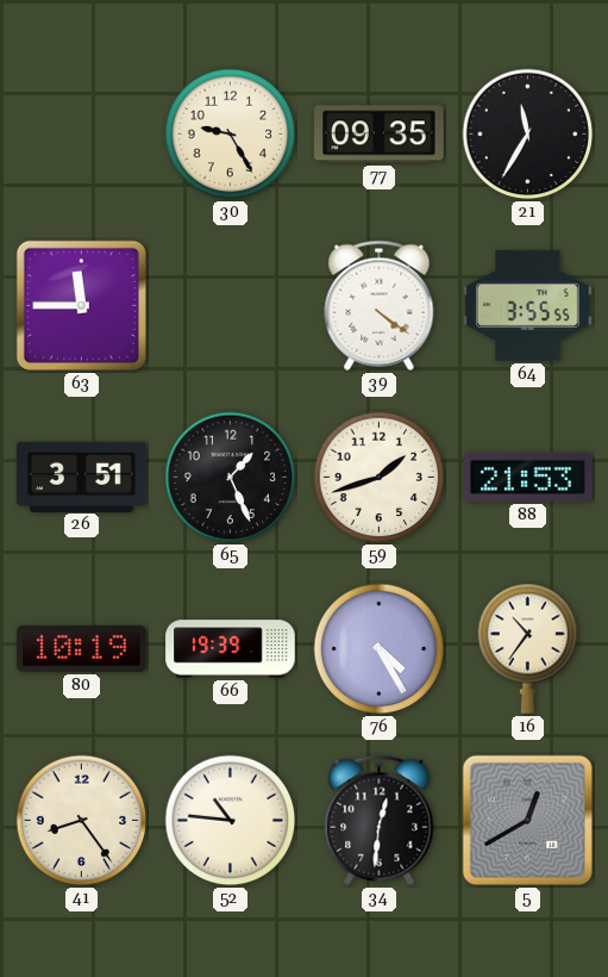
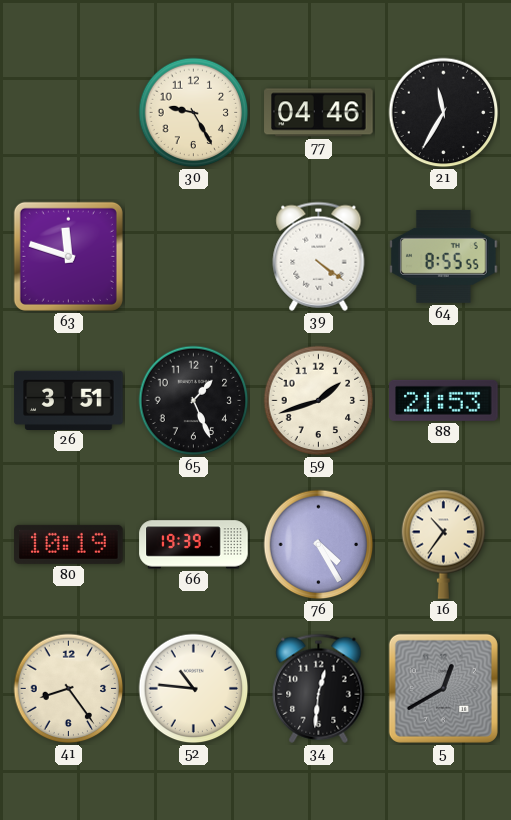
77: 09:35 -> 04:46
63: 11:45 -> 11:48
64: 3:55 -> 8:55
